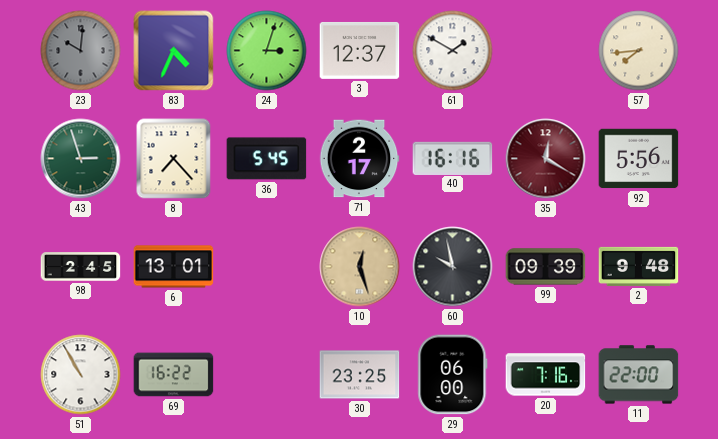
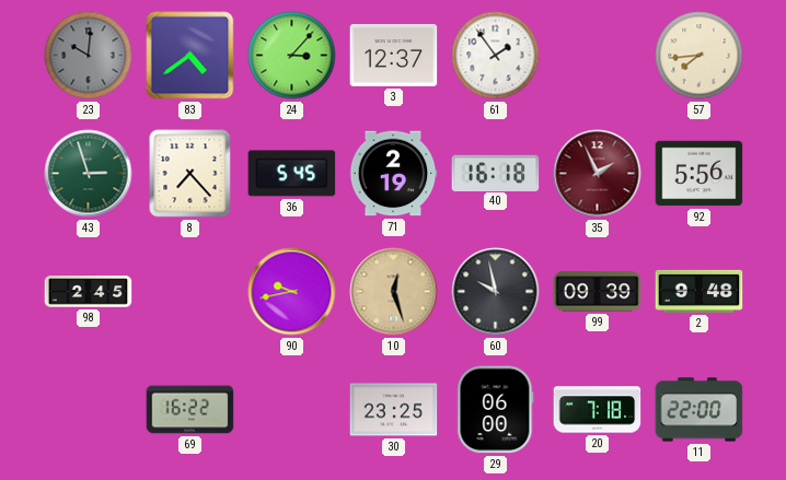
83: 4:34 -> 4:39
24: 3:03 -> 3:07
61: 1:50 -> 1:54
71: 2:17 -> 2:19
40: 16:16 -> 16:18
35: 12:20 -> 1:56
6: 13:01 -> none
90: none -> 9:43
51: 10:55 -> none
20: 7:16 -> 7:18
